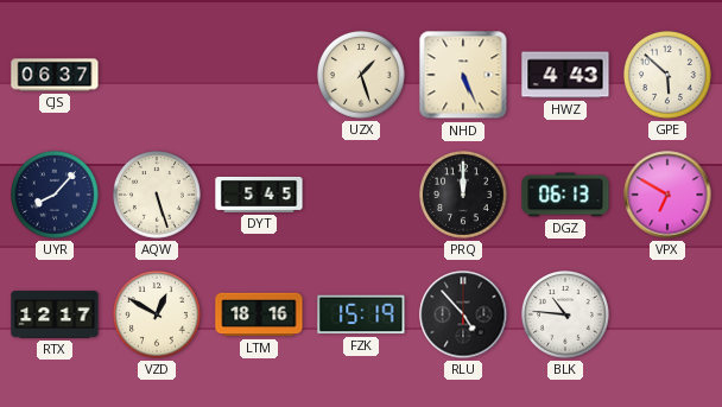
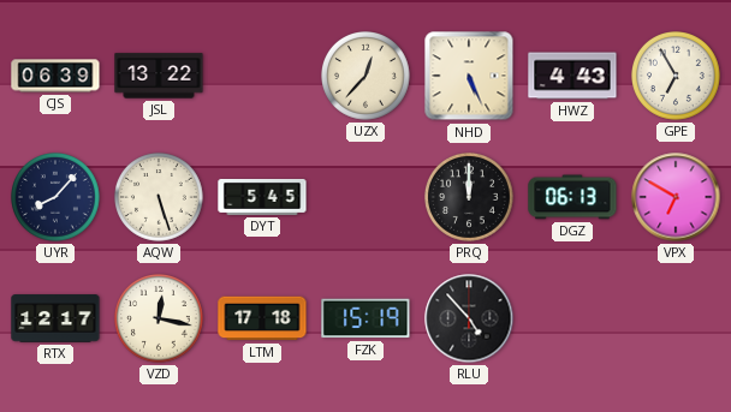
CJS: 06:37 -> 06:39
JSL: none -> 13:22
UZX: 1:27 -> 12:37
GPE: 5:52 -> 6:55
VZD: 12:50 -> 12:17
LTM: 18:16 -> 17:18
BLK: 10:46 -> none
